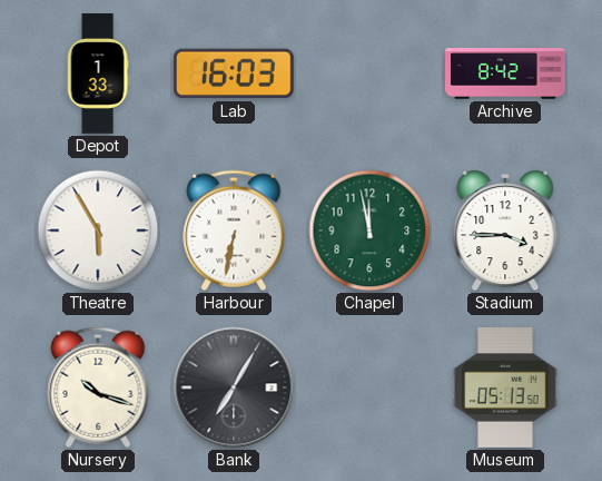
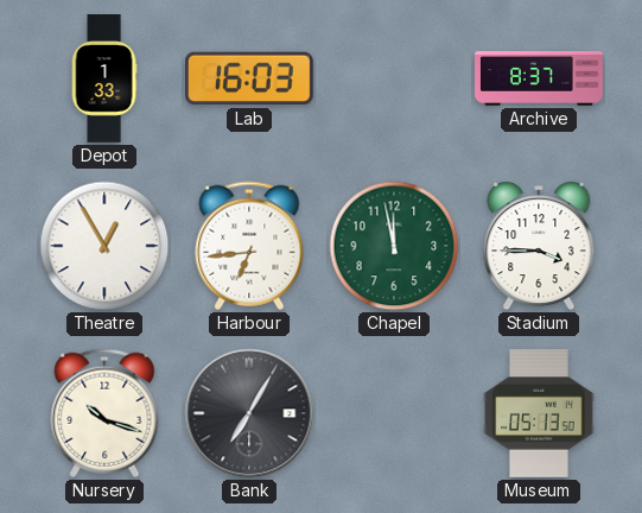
Archive: 8:42 -> 8:37
Theatre: 5:55 -> 12:55
Harbour: 6:32 -> 6:44
